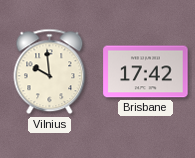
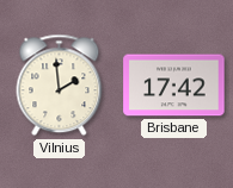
Vilnius: 9:59 -> 1:59
